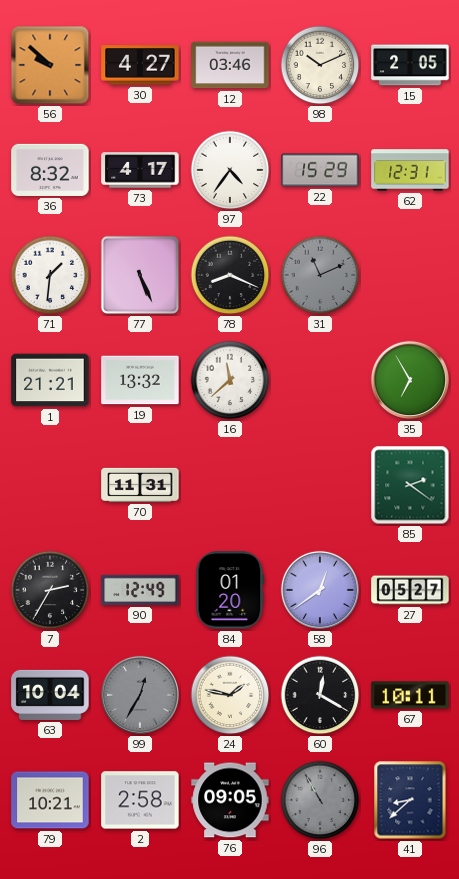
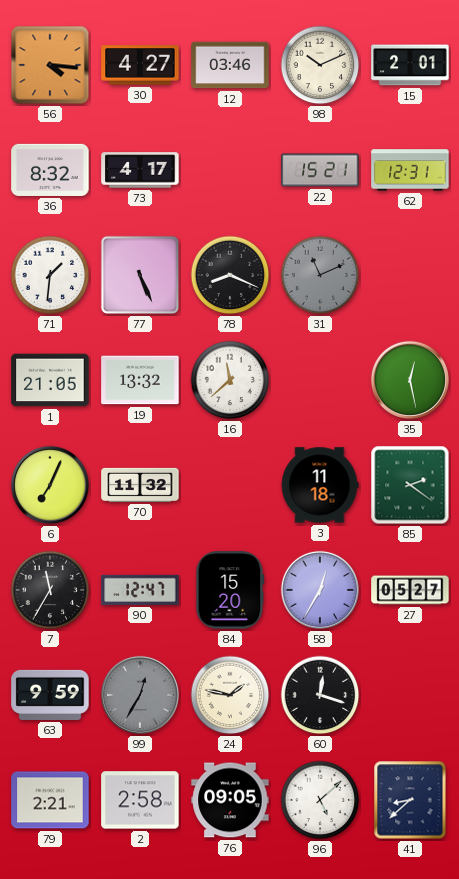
56: 9:52 -> 4:16
15: 2:05 -> 2:01
97: 4:36 -> none
22: 15:29 -> 15:21
1: 21:21 -> 21:05
35: 6:55 -> 12:28
6: none -> 7:04
70: 11:31 -> 11:32
3: none -> 11:18
7: 2:35 -> 11:35
90: 12:49 -> 12:47
84: 01:20 -> 15:20
58: 12:39 -> 12:35
63: 10:04 -> 9:59
60: 12:20 -> 12:18
67: 10:11 -> none
79: 10:21 -> 2:21
96: 10:55 -> 5:08
96 dial: grey -> white
